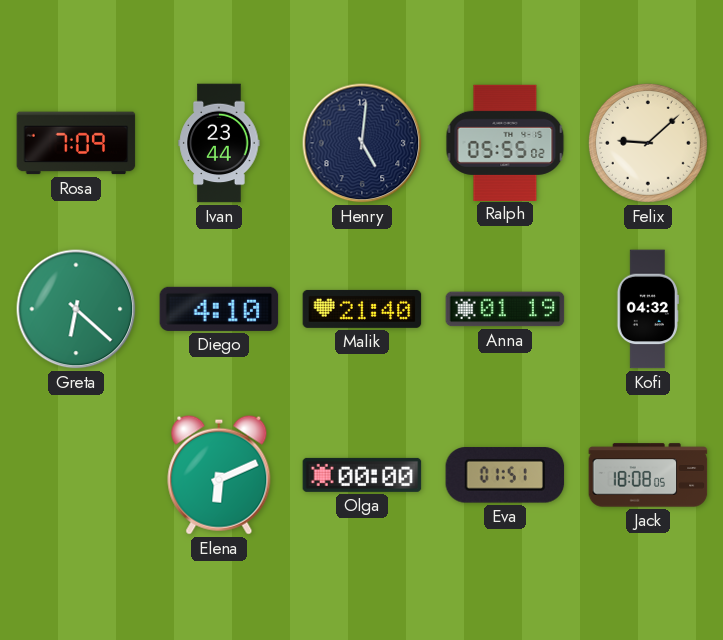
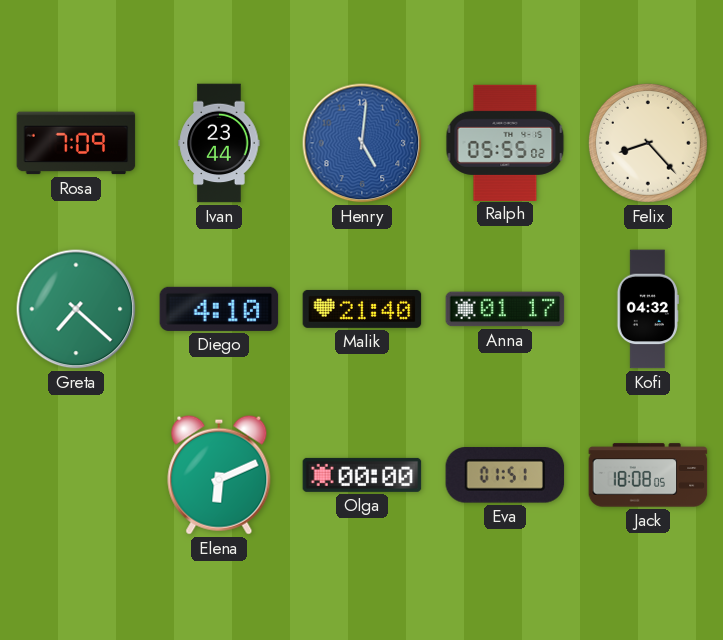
Henry dial: navy -> blue
Felix: 9:08 -> 8:23
Greta: 6:22 -> 7:22
Anna: 01:19 -> 01:17
